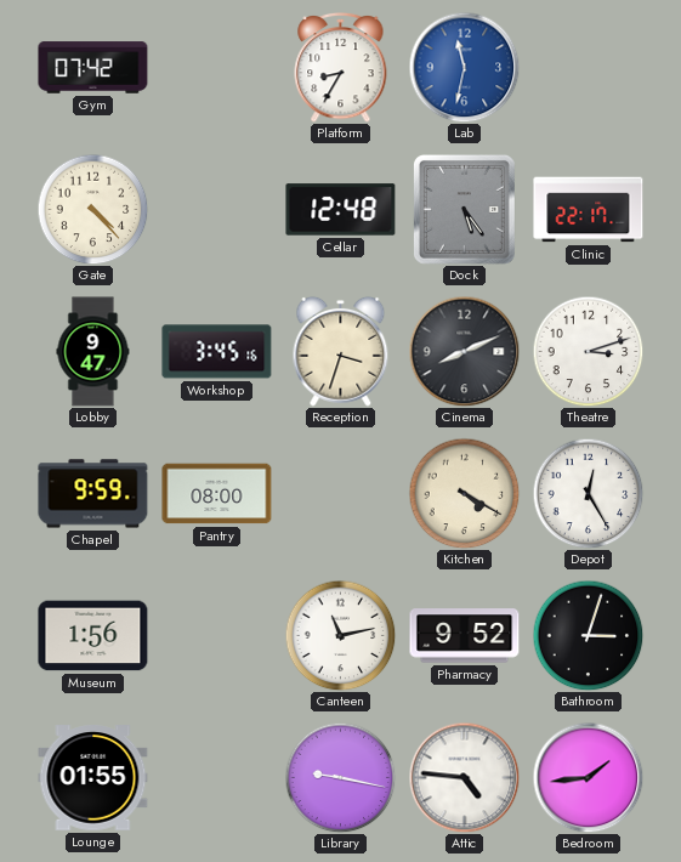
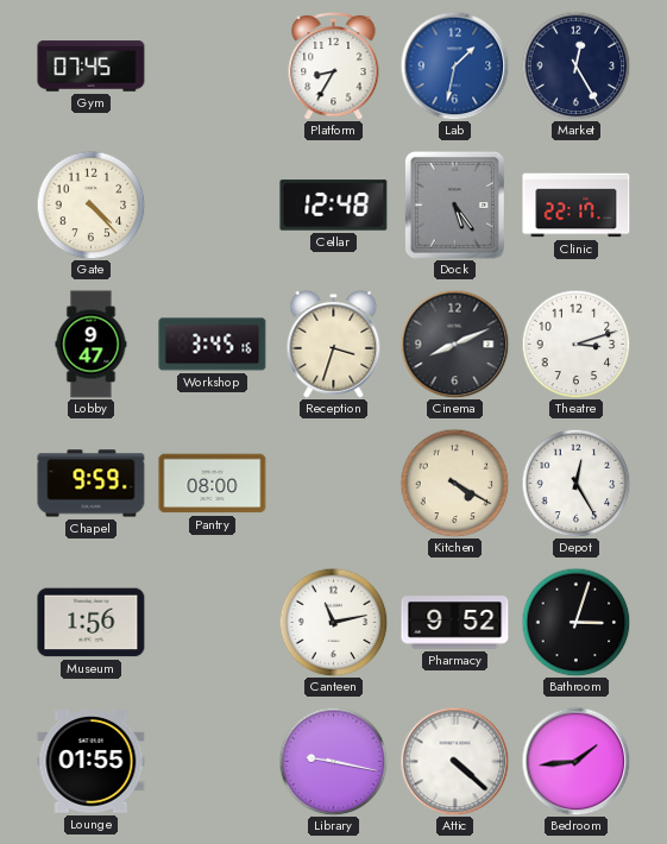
Gym: 07:42 -> 07:45
Lab: 11:32 -> 1:32
Market: none -> 12:25
Attic: 4:46 -> 4:22
